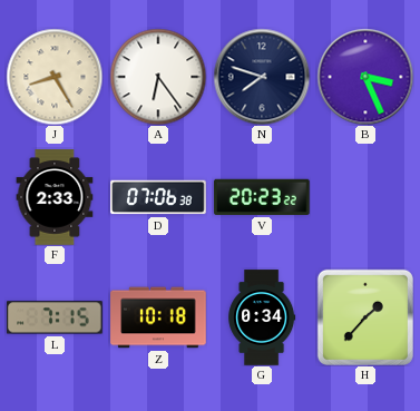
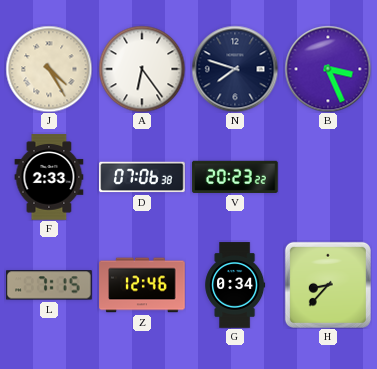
J: 8:25 -> 4:25
Z: 10:18 -> 12:46
H: 1:37 -> 8:37
